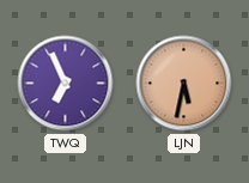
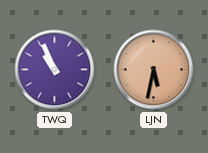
TWQ: 6:56 -> 10:56
